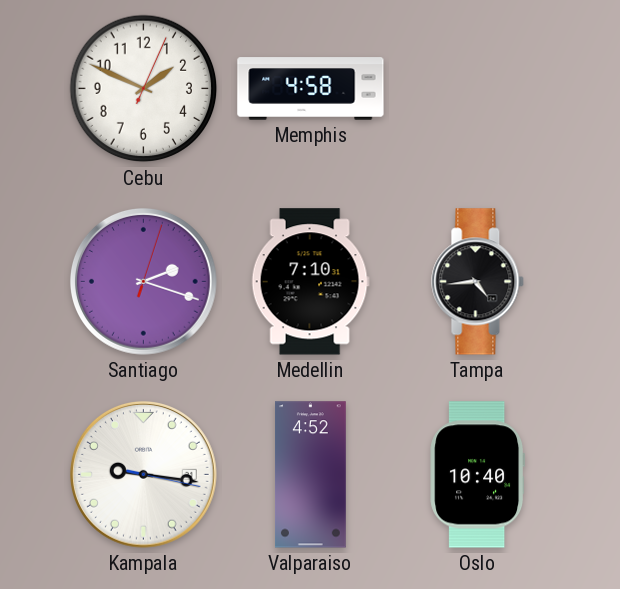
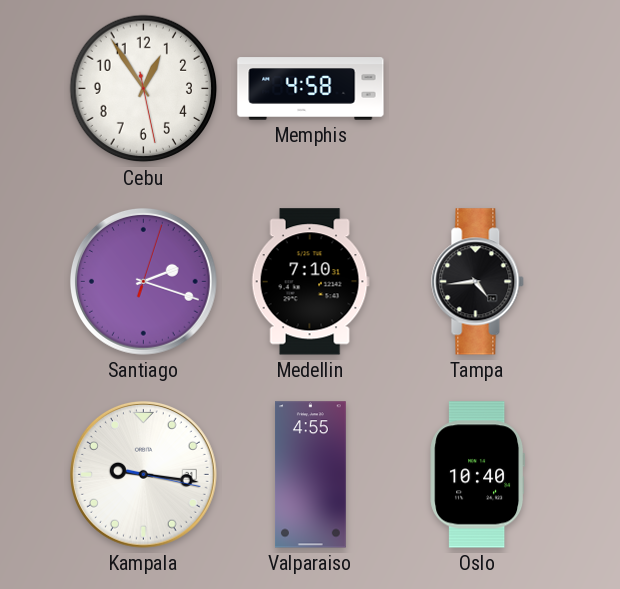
Cebu: 1:49 -> 12:54
Valparaiso: 4:52 -> 4:55
